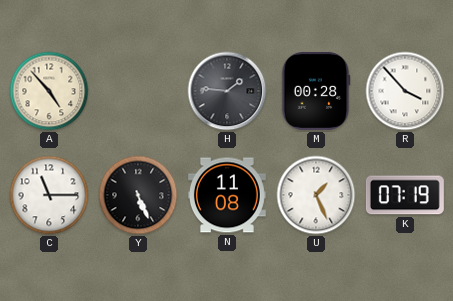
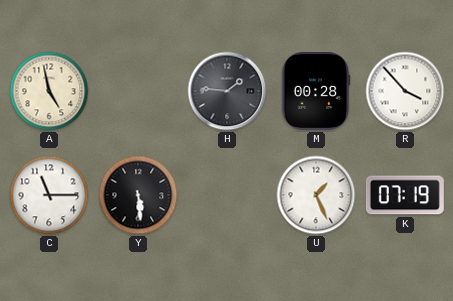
A: 4:53 -> 4:58
Y: 5:26 -> 5:29
N: 11:08 -> none
